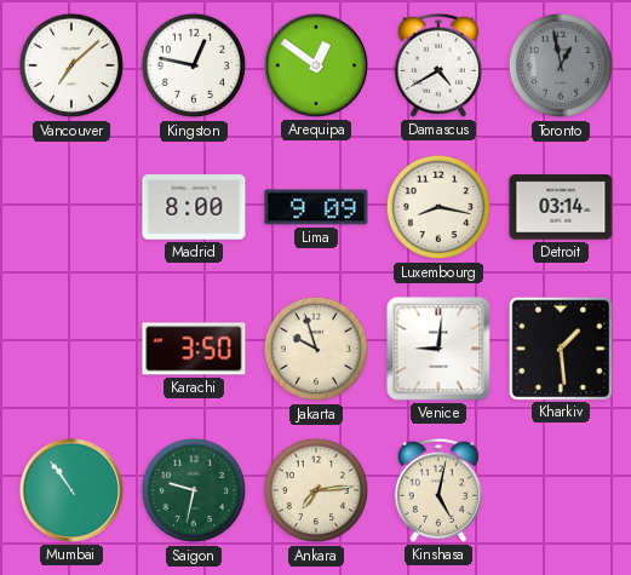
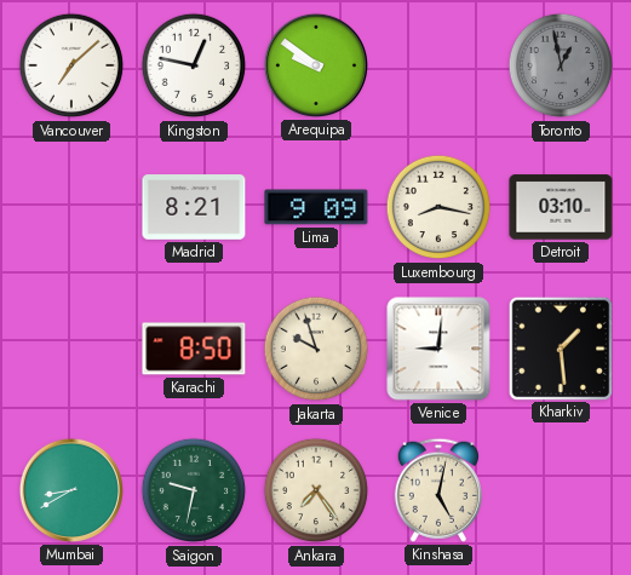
Arequipa: 12:51 -> 9:51
Damascus: 4:40 -> none
Madrid: 8:00 -> 8:21
Detroit: 03:14 -> 03:10
Karachi: 3:50 -> 8:50
Mumbai: 10:54 -> 8:40
Ankara: 7:14 -> 7:24
